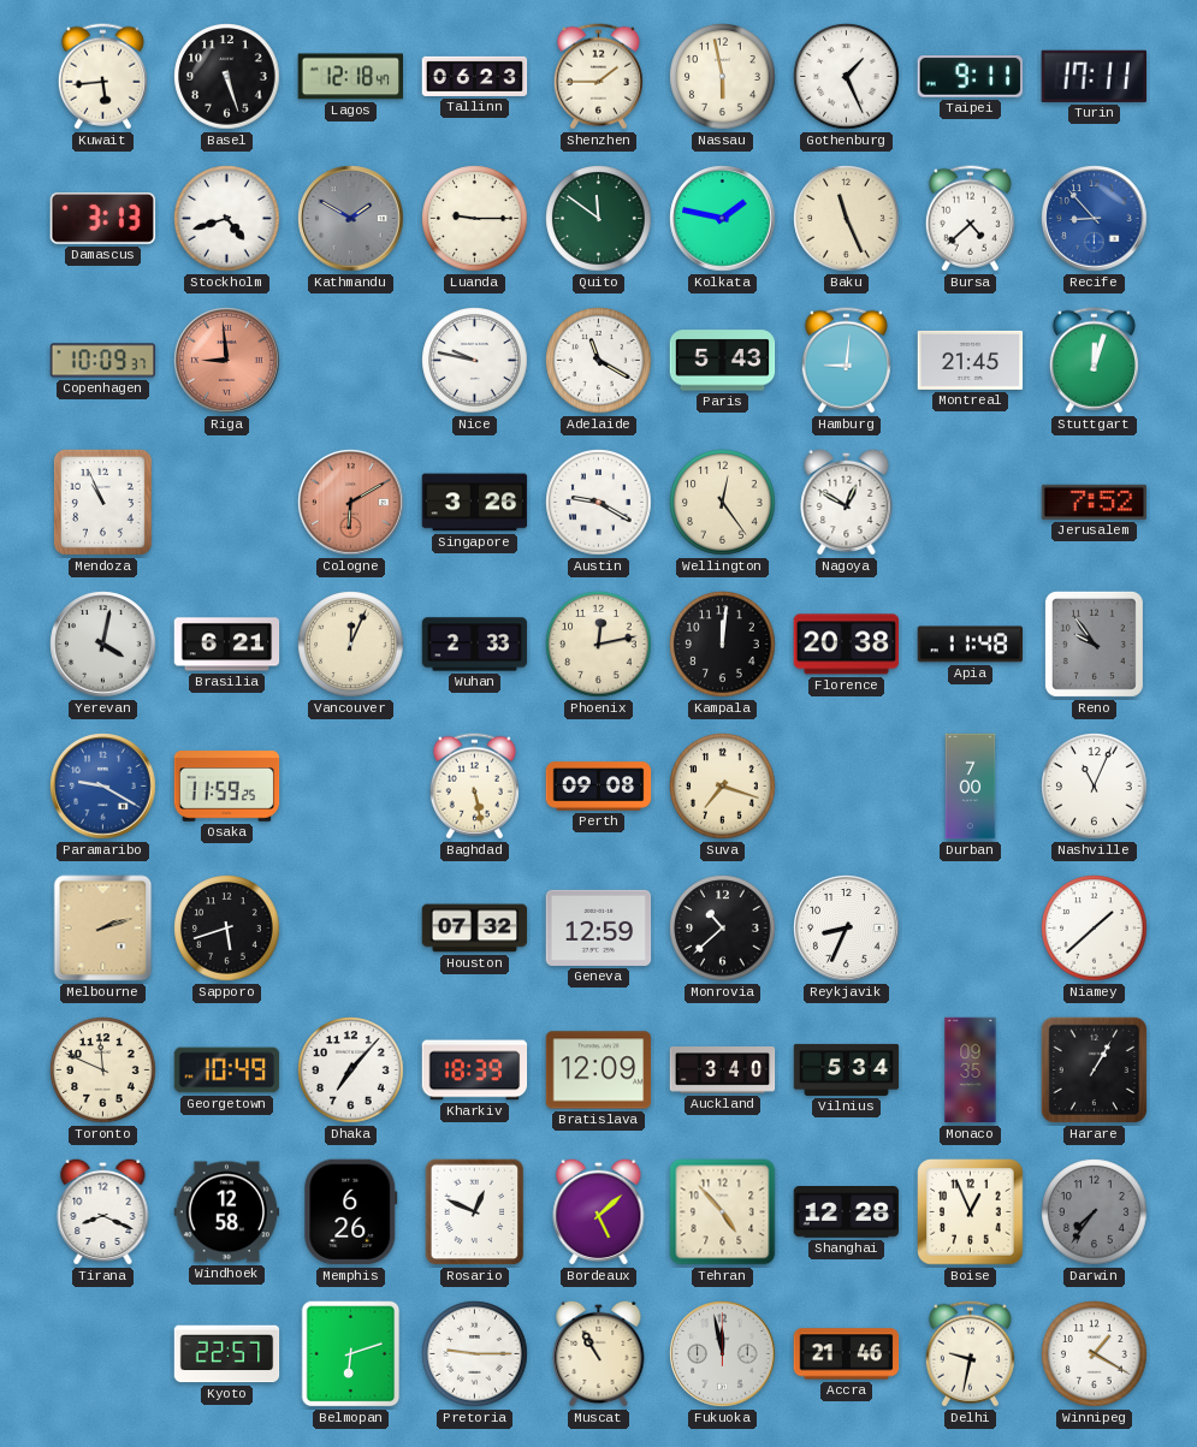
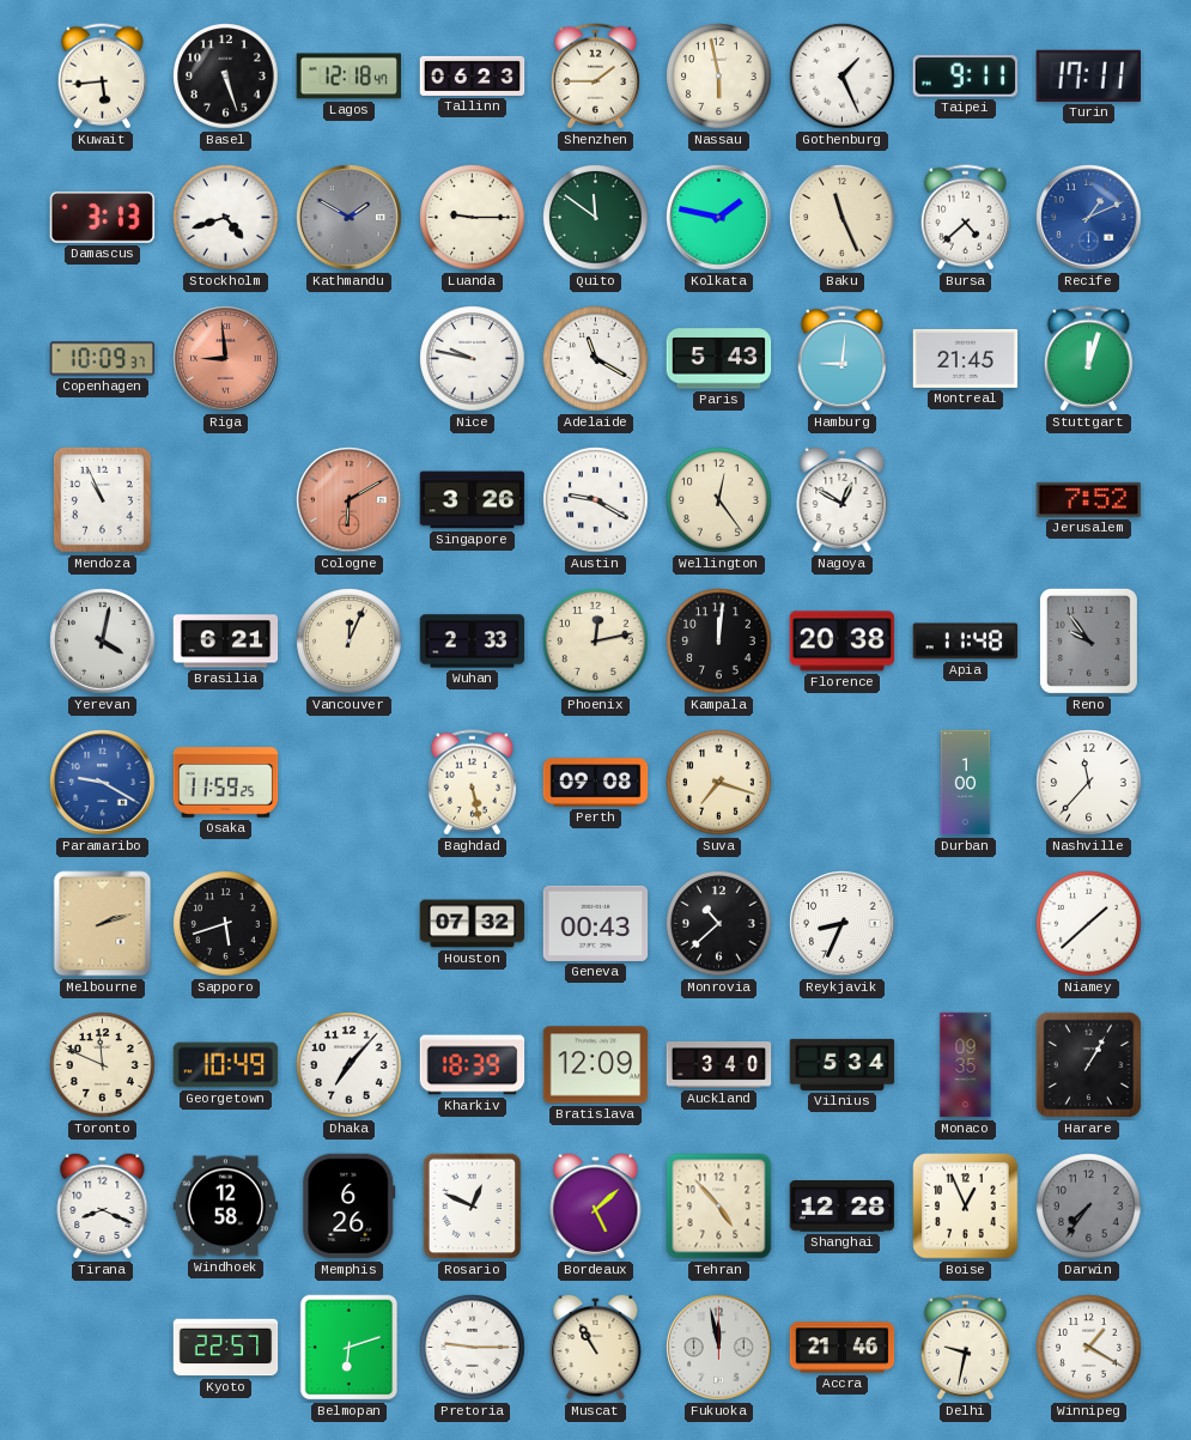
Recife: 8:53 -> 1:11
Durban: 7:00 -> 1:00
Nashville: 11:04 -> 11:37
Geneva: 12:59 -> 00:43
